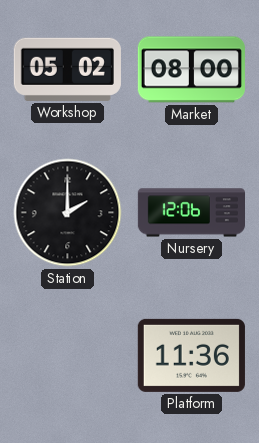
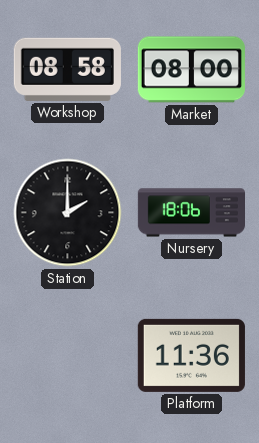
Workshop: 05:02 -> 08:58
Nursery: 12:06 -> 18:06
